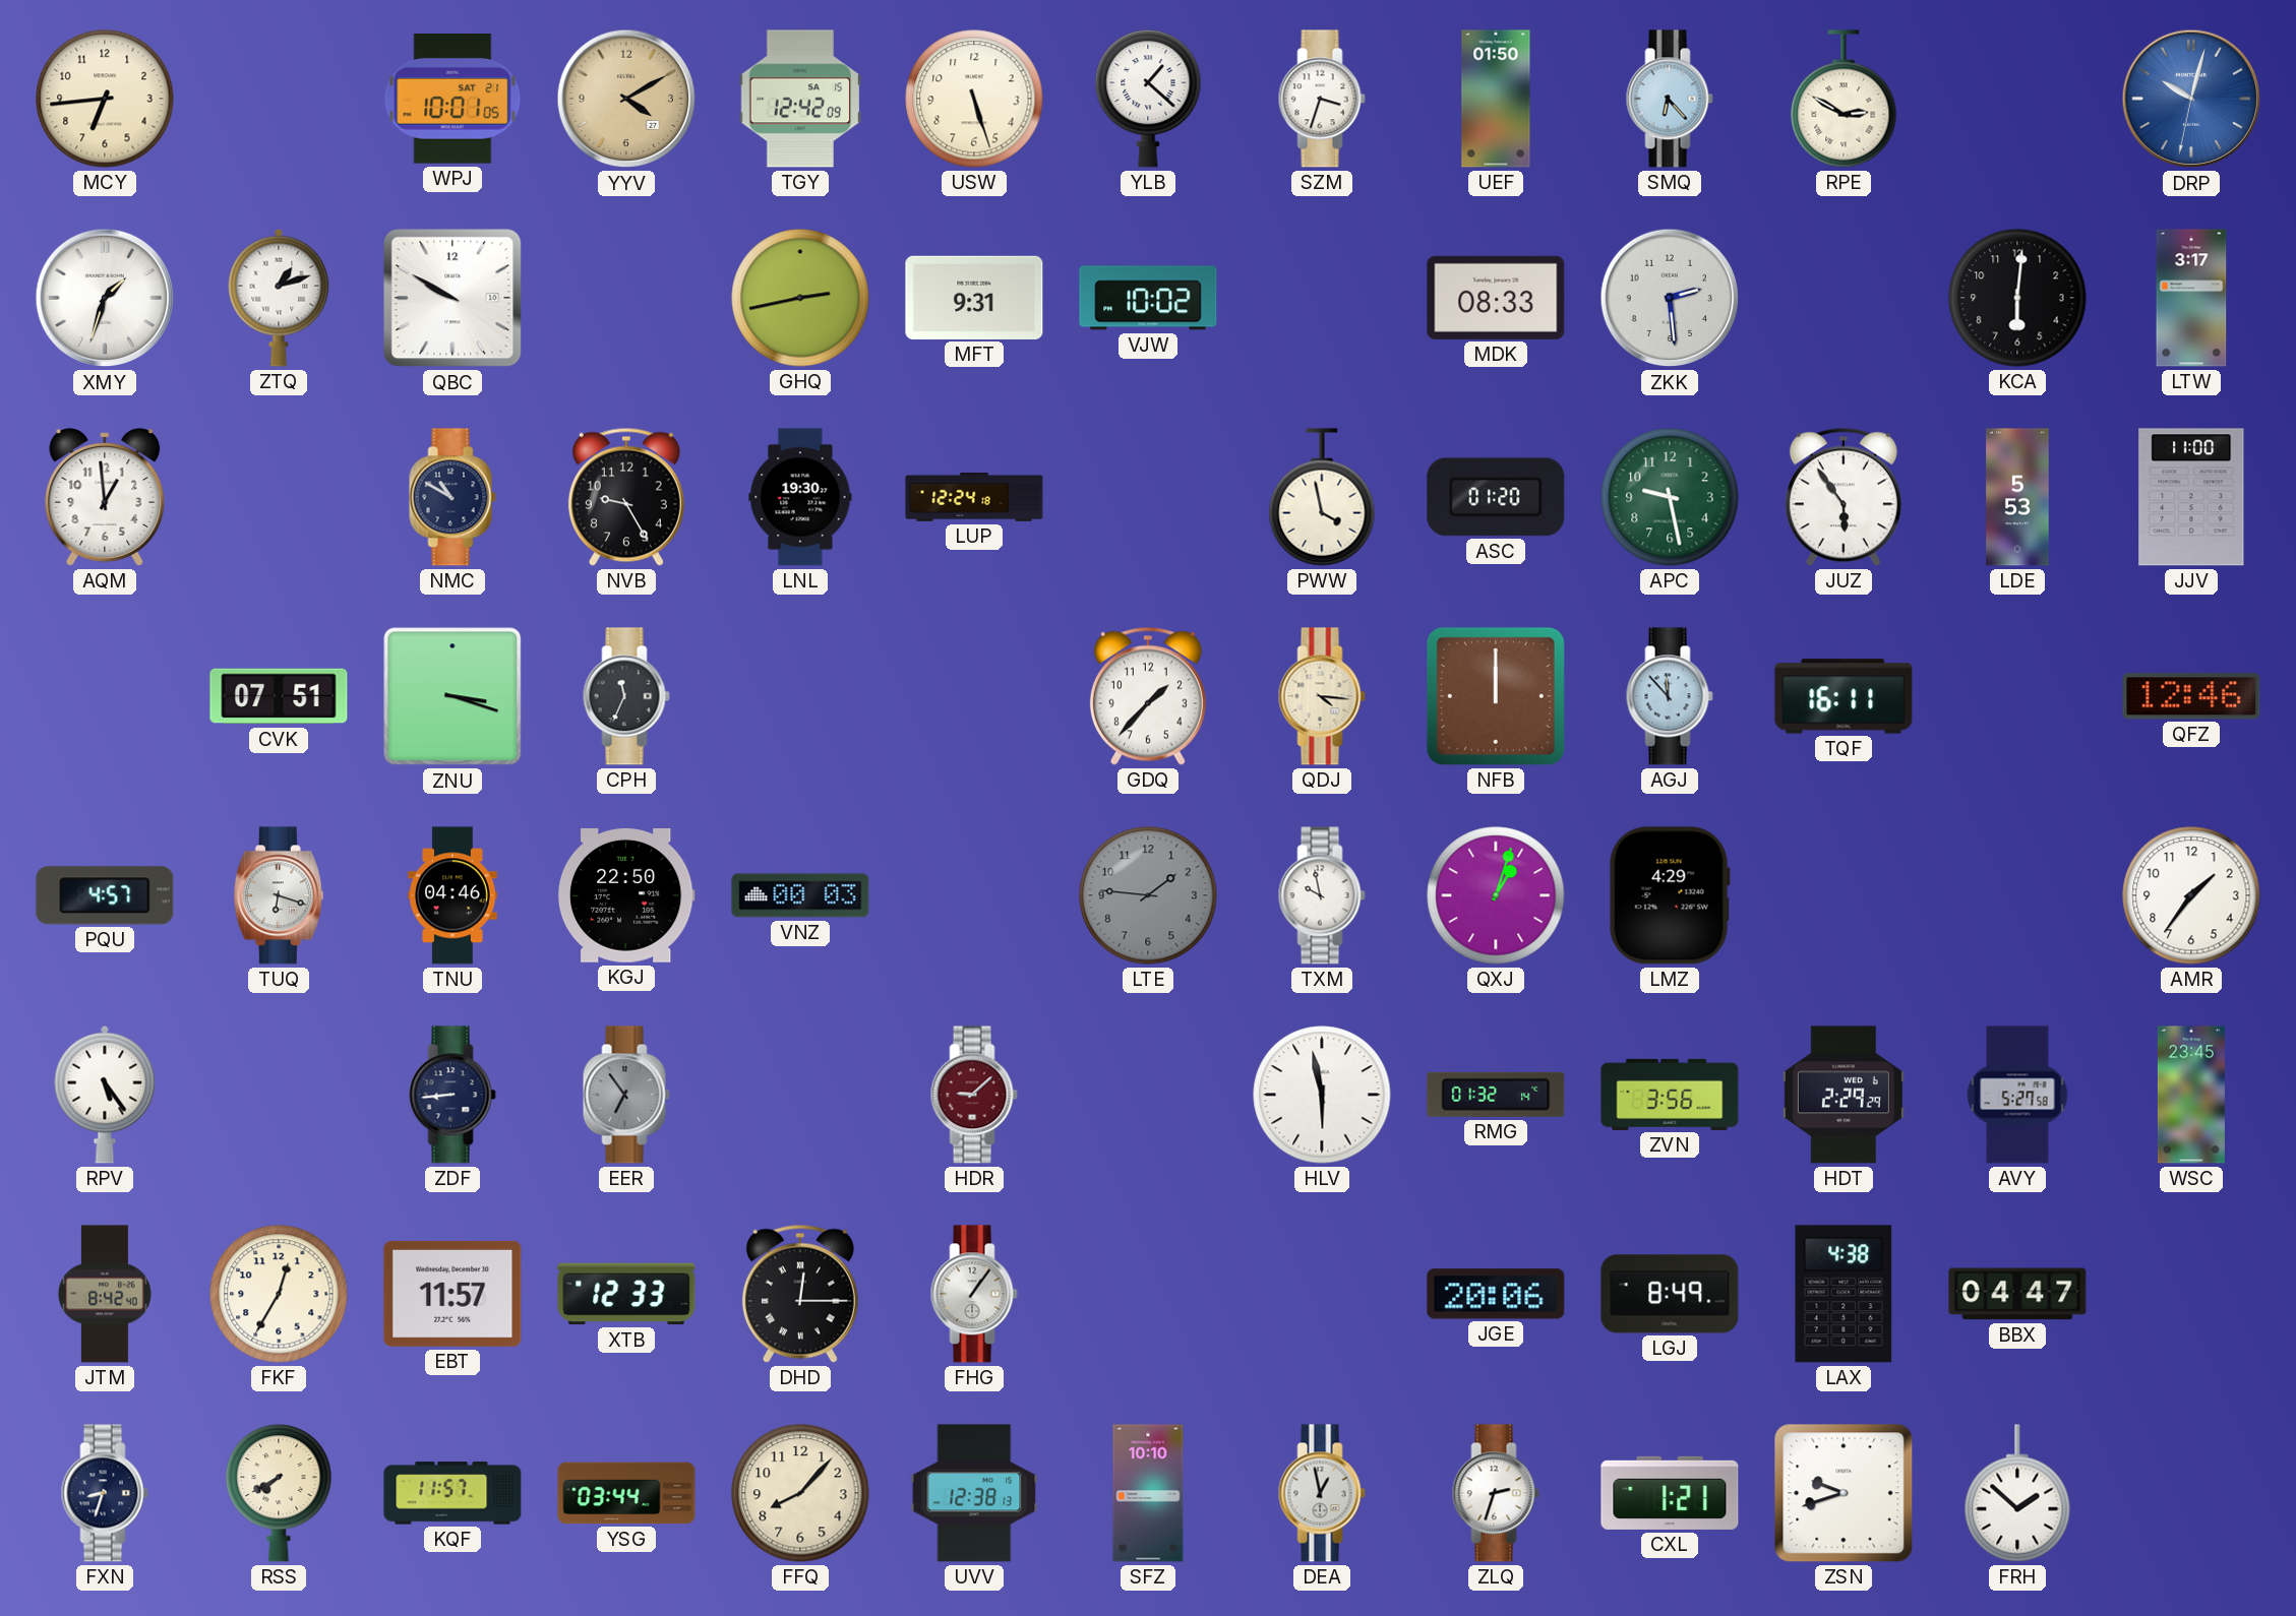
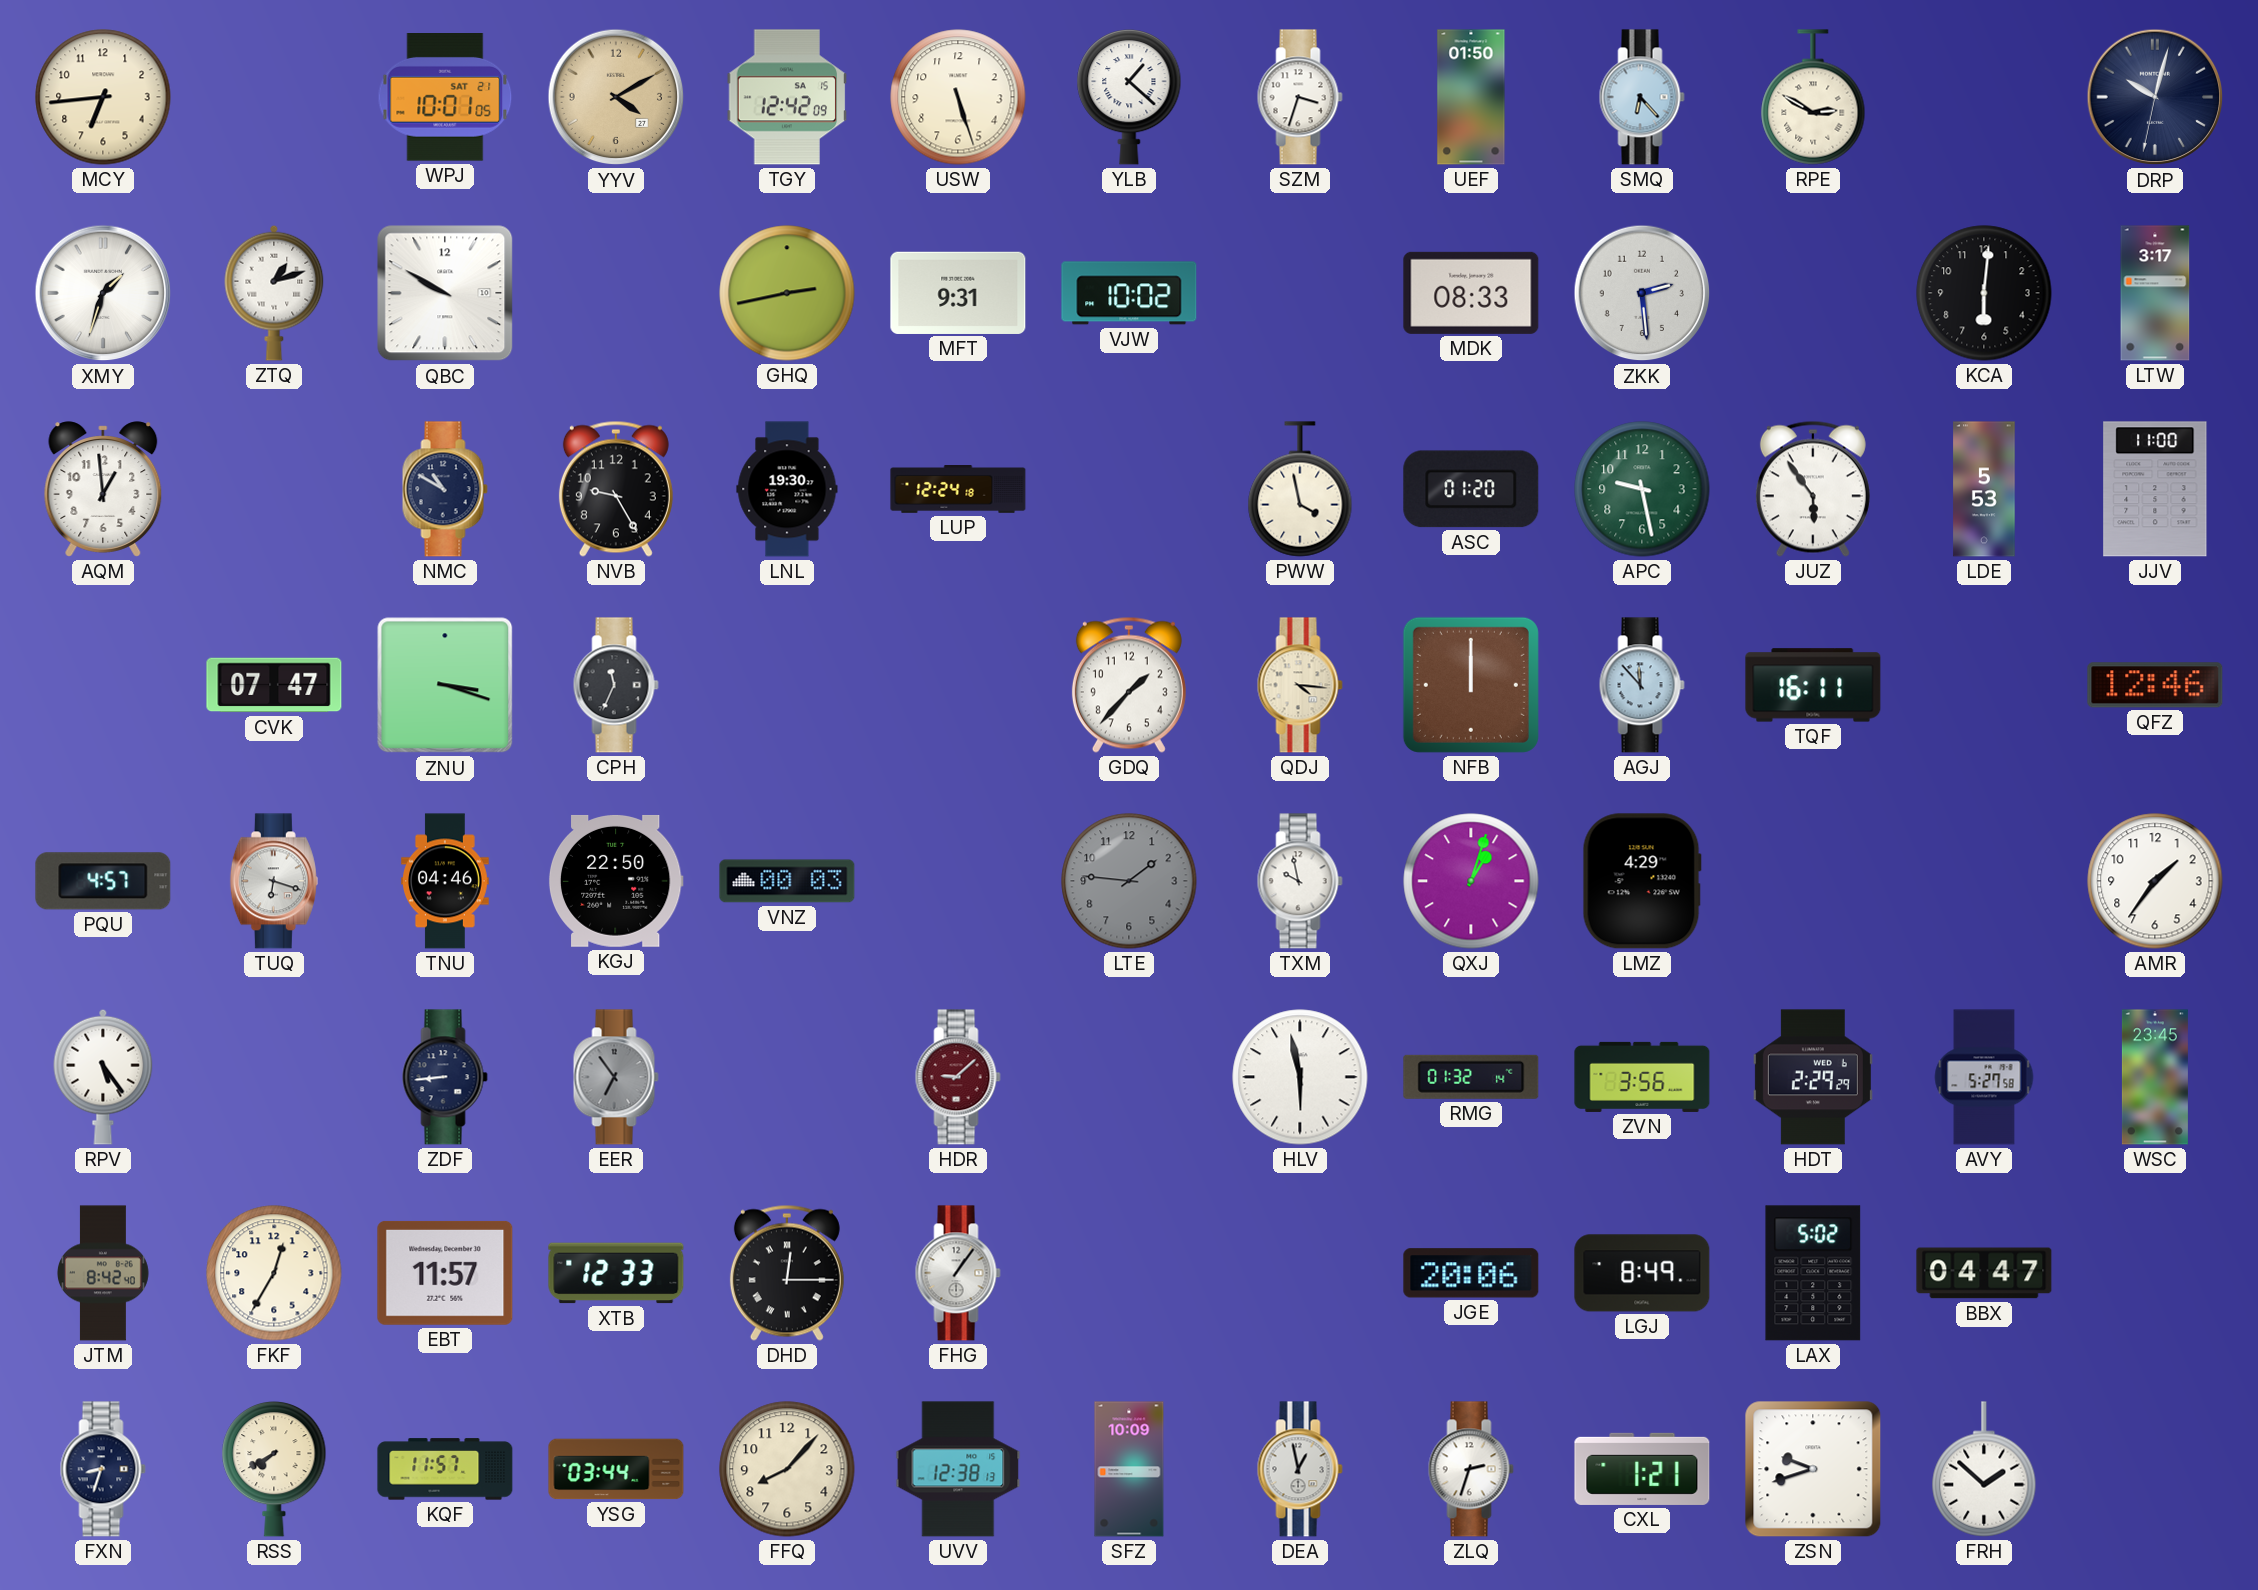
DRP dial: blue -> navy
CVK: 07:51 -> 07:47
LAX: 4:38 -> 5:02
SFZ: 10:10 -> 10:09
